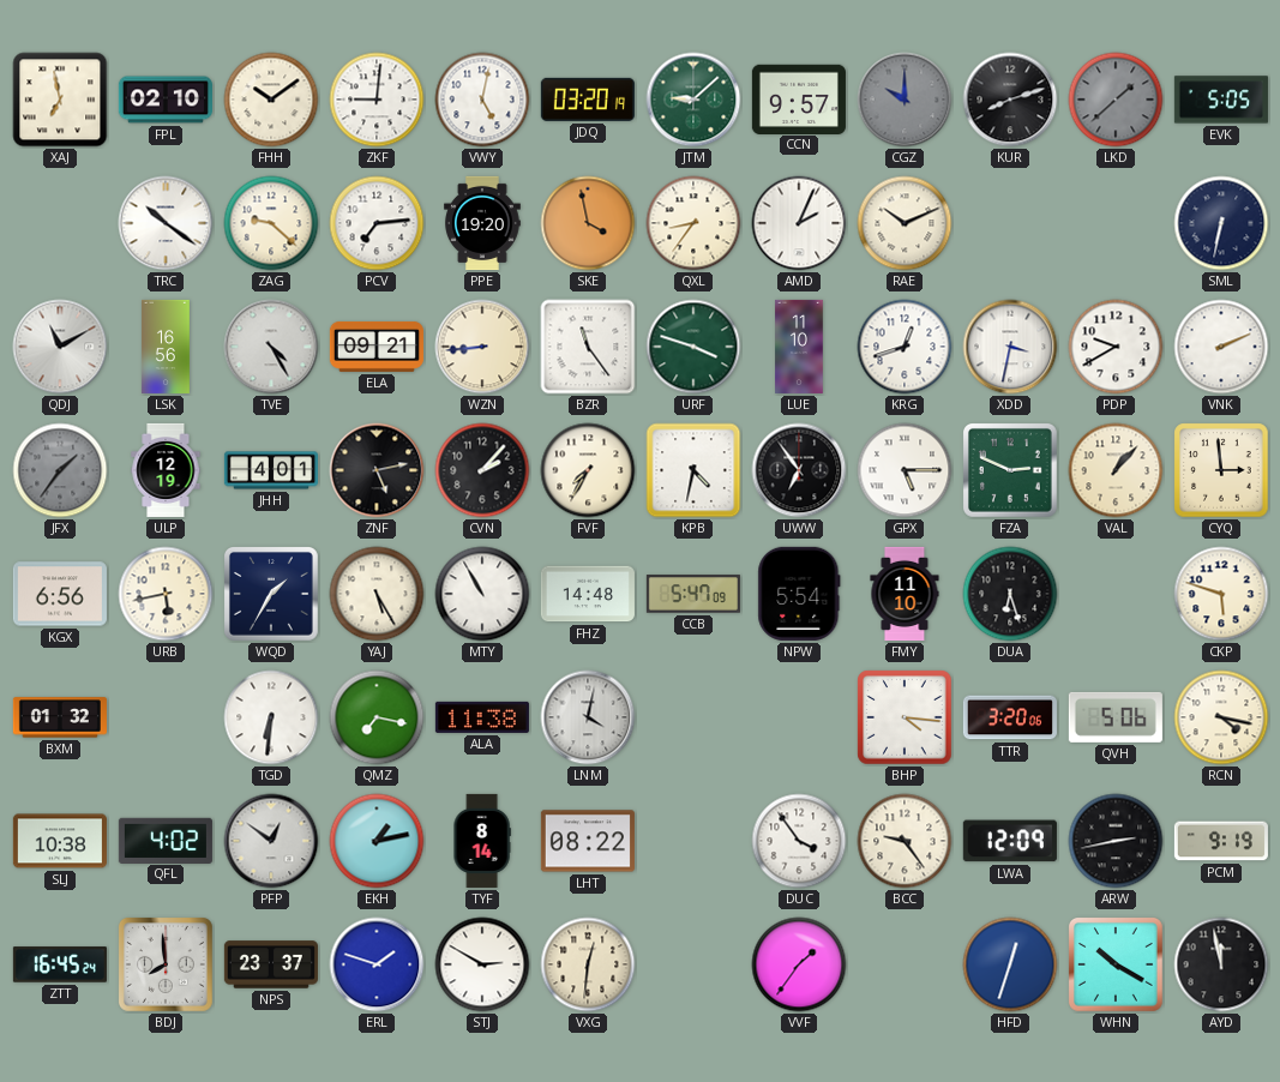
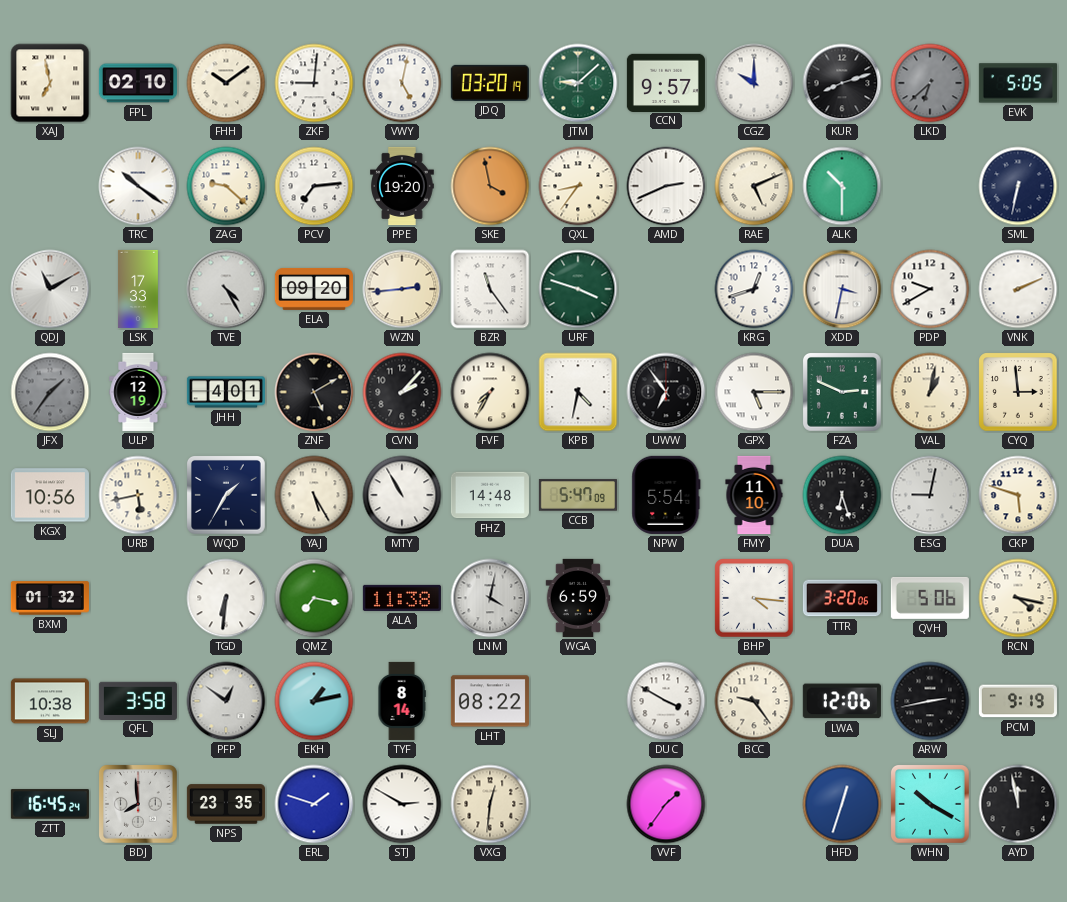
CGZ dial: grey -> white
LKD: 1:38 -> 6:38
AMD: 2:04 -> 2:41
RAE: 10:11 -> 5:11
ALK: none -> 10:30
LSK: 16:56 -> 17:33
ELA: 09:21 -> 09:20
WZN: 8:44 -> 2:44
LUE: 11:10 -> none
ZNF: 5:13 -> 5:10
VAL: 1:07 -> 1:02
KGX: 6:56 -> 10:56
ESG: none -> 9:02
WGA: none -> 6:59
QFL: 4:02 -> 3:58
DUC: 3:54 -> 3:50
LWA: 12:09 -> 12:06
NPS: 23:37 -> 23:35
